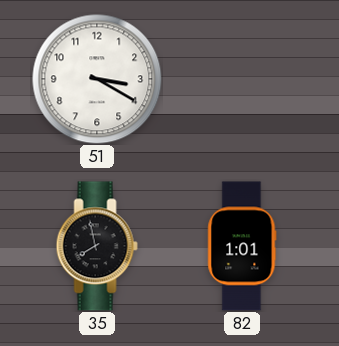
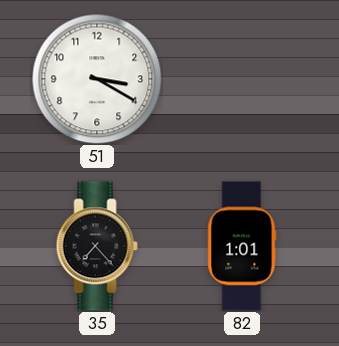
35: 7:58 -> 7:23
